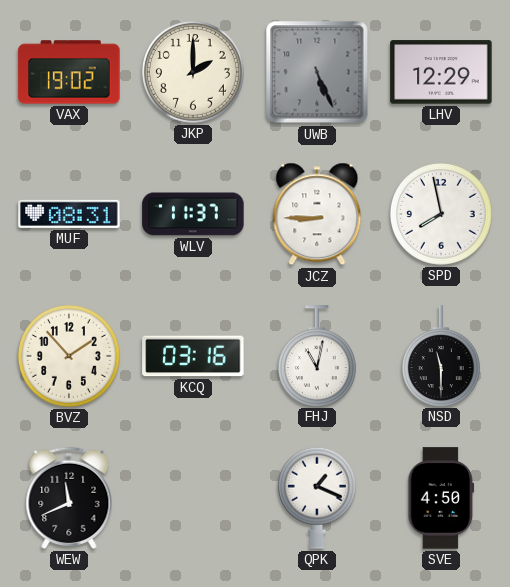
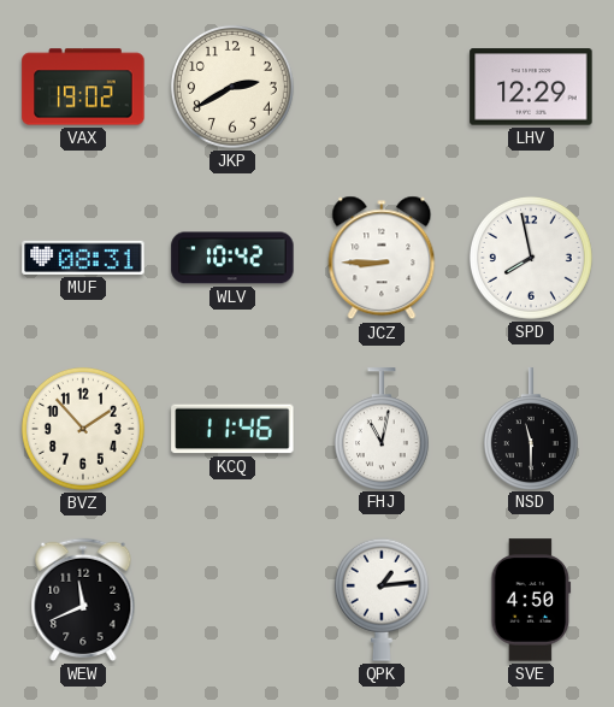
JKP: 2:00 -> 2:40
UWB: 5:26 -> none
WLV: 11:37 -> 10:42
KCQ: 03:16 -> 11:46
QPK: 1:19 -> 1:14
